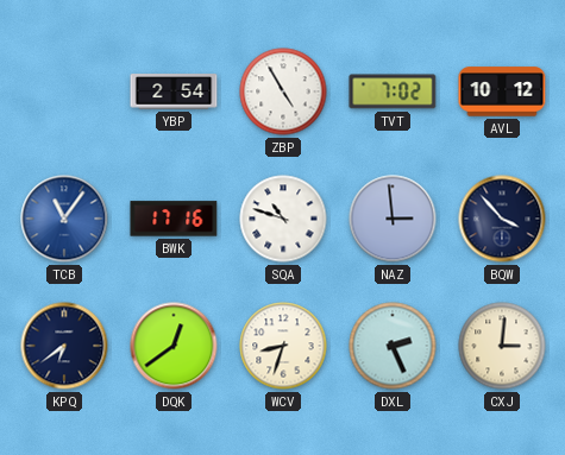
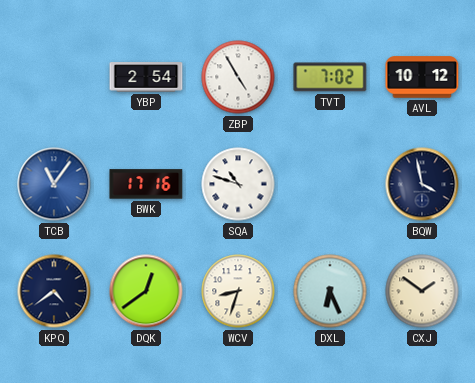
NAZ: 2:59 -> none
BQW: 3:53 -> 3:58
KPQ: 6:39 -> 4:39
DXL: 2:26 -> 6:26
CXJ: 3:01 -> 1:51
